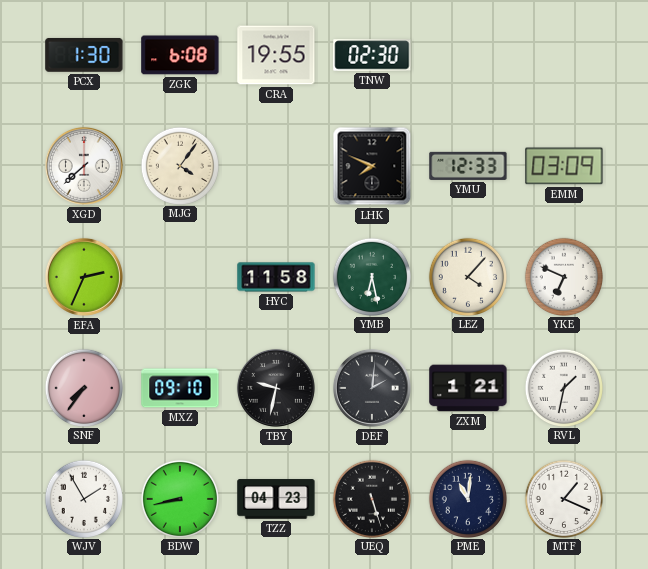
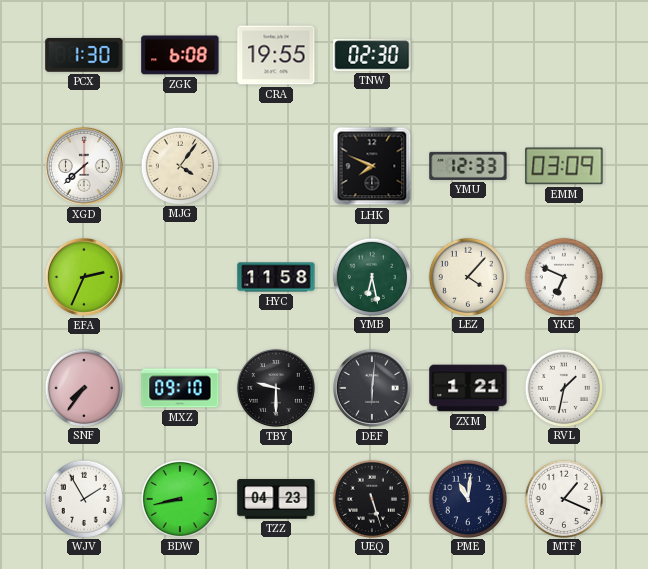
TBY: 9:32 -> 9:30
DEF: 2:01 -> 6:01
